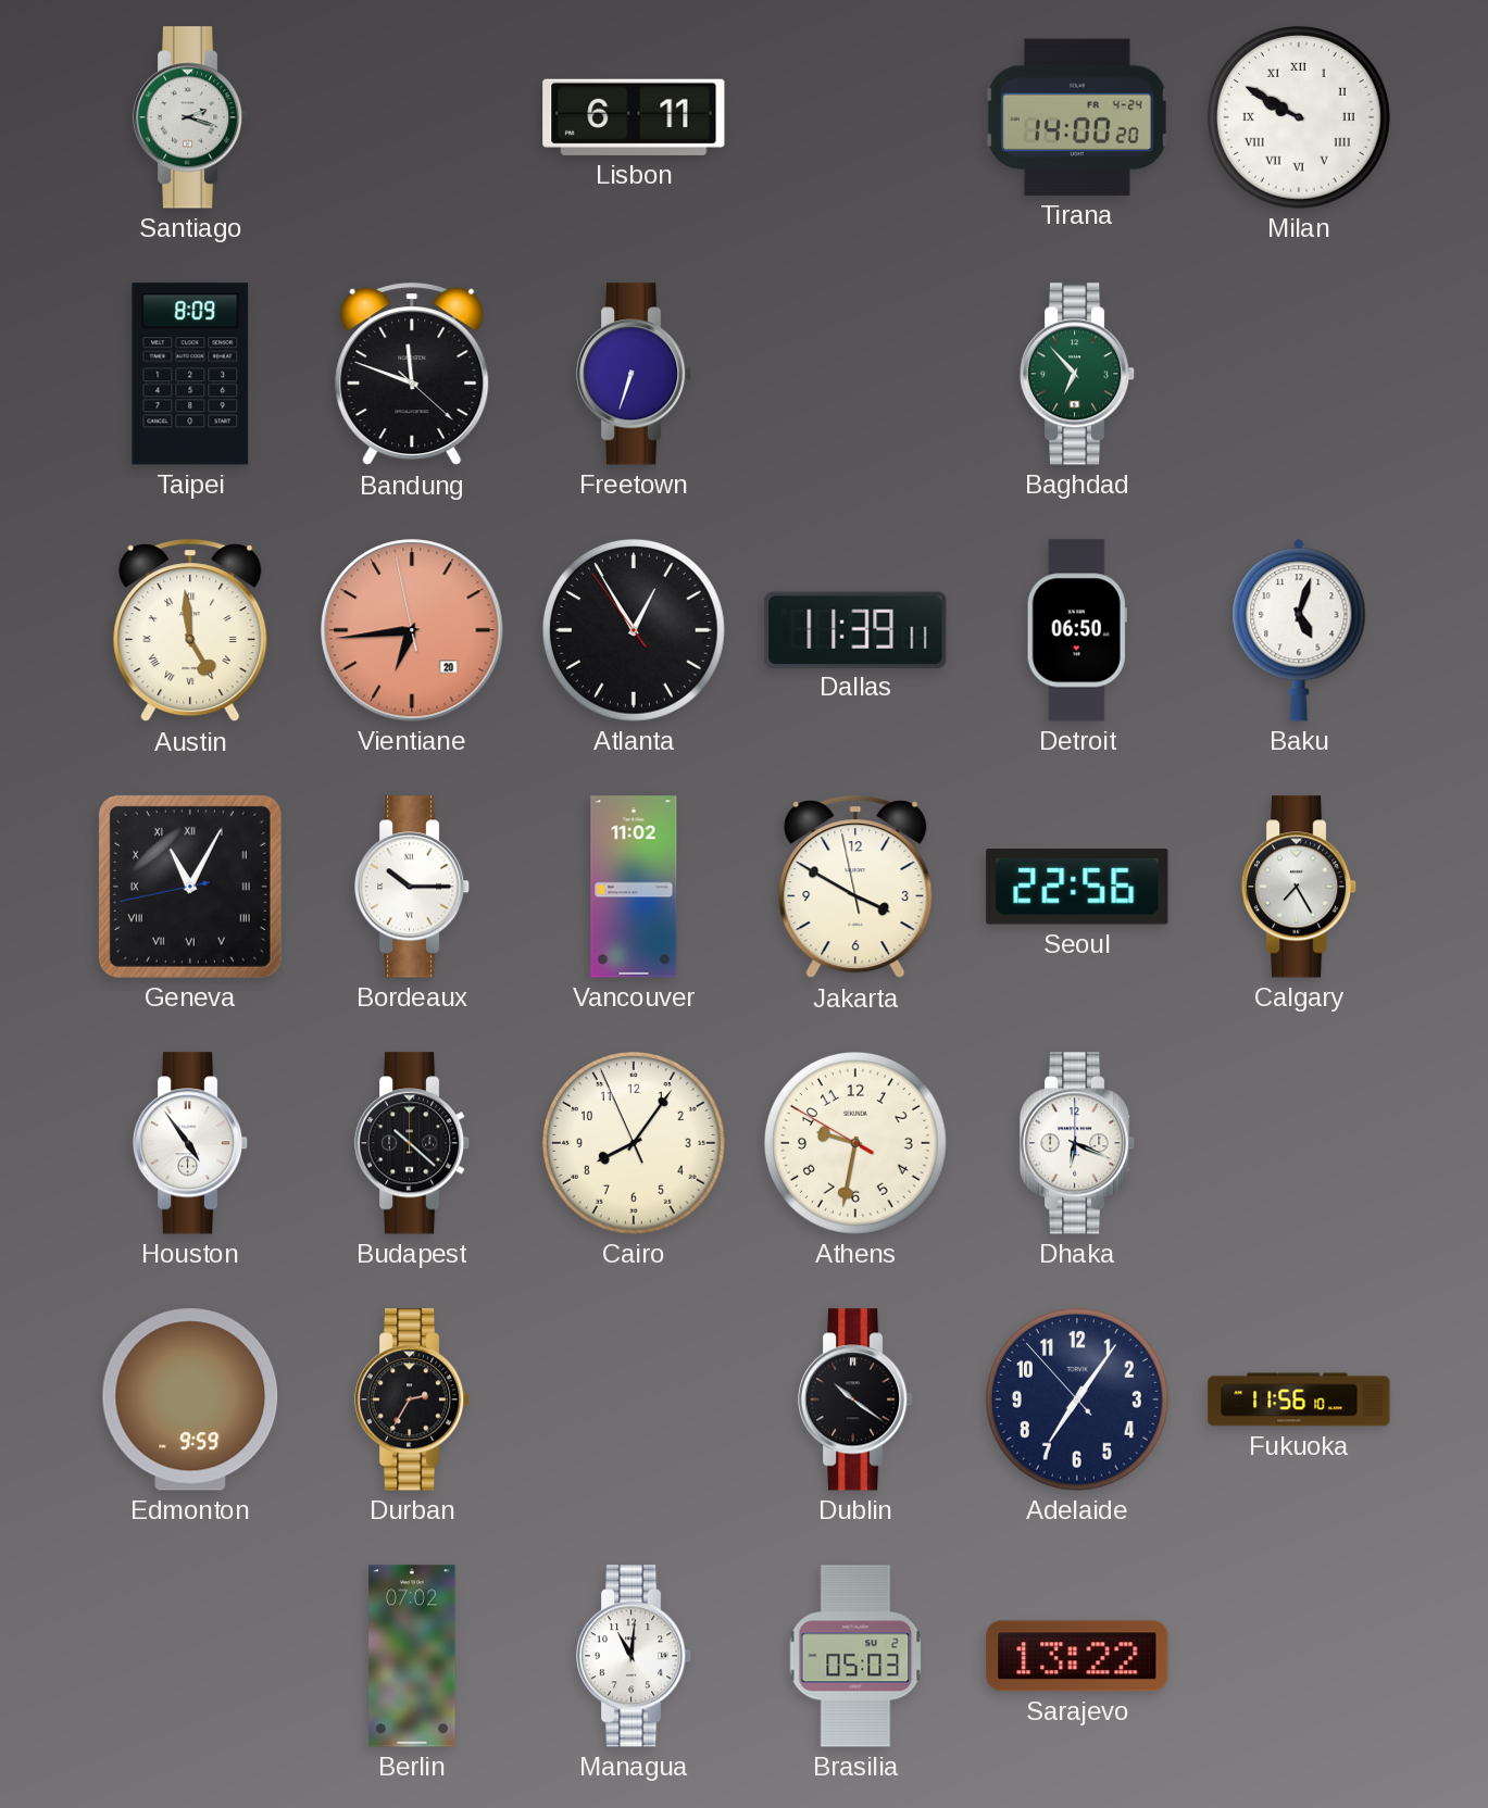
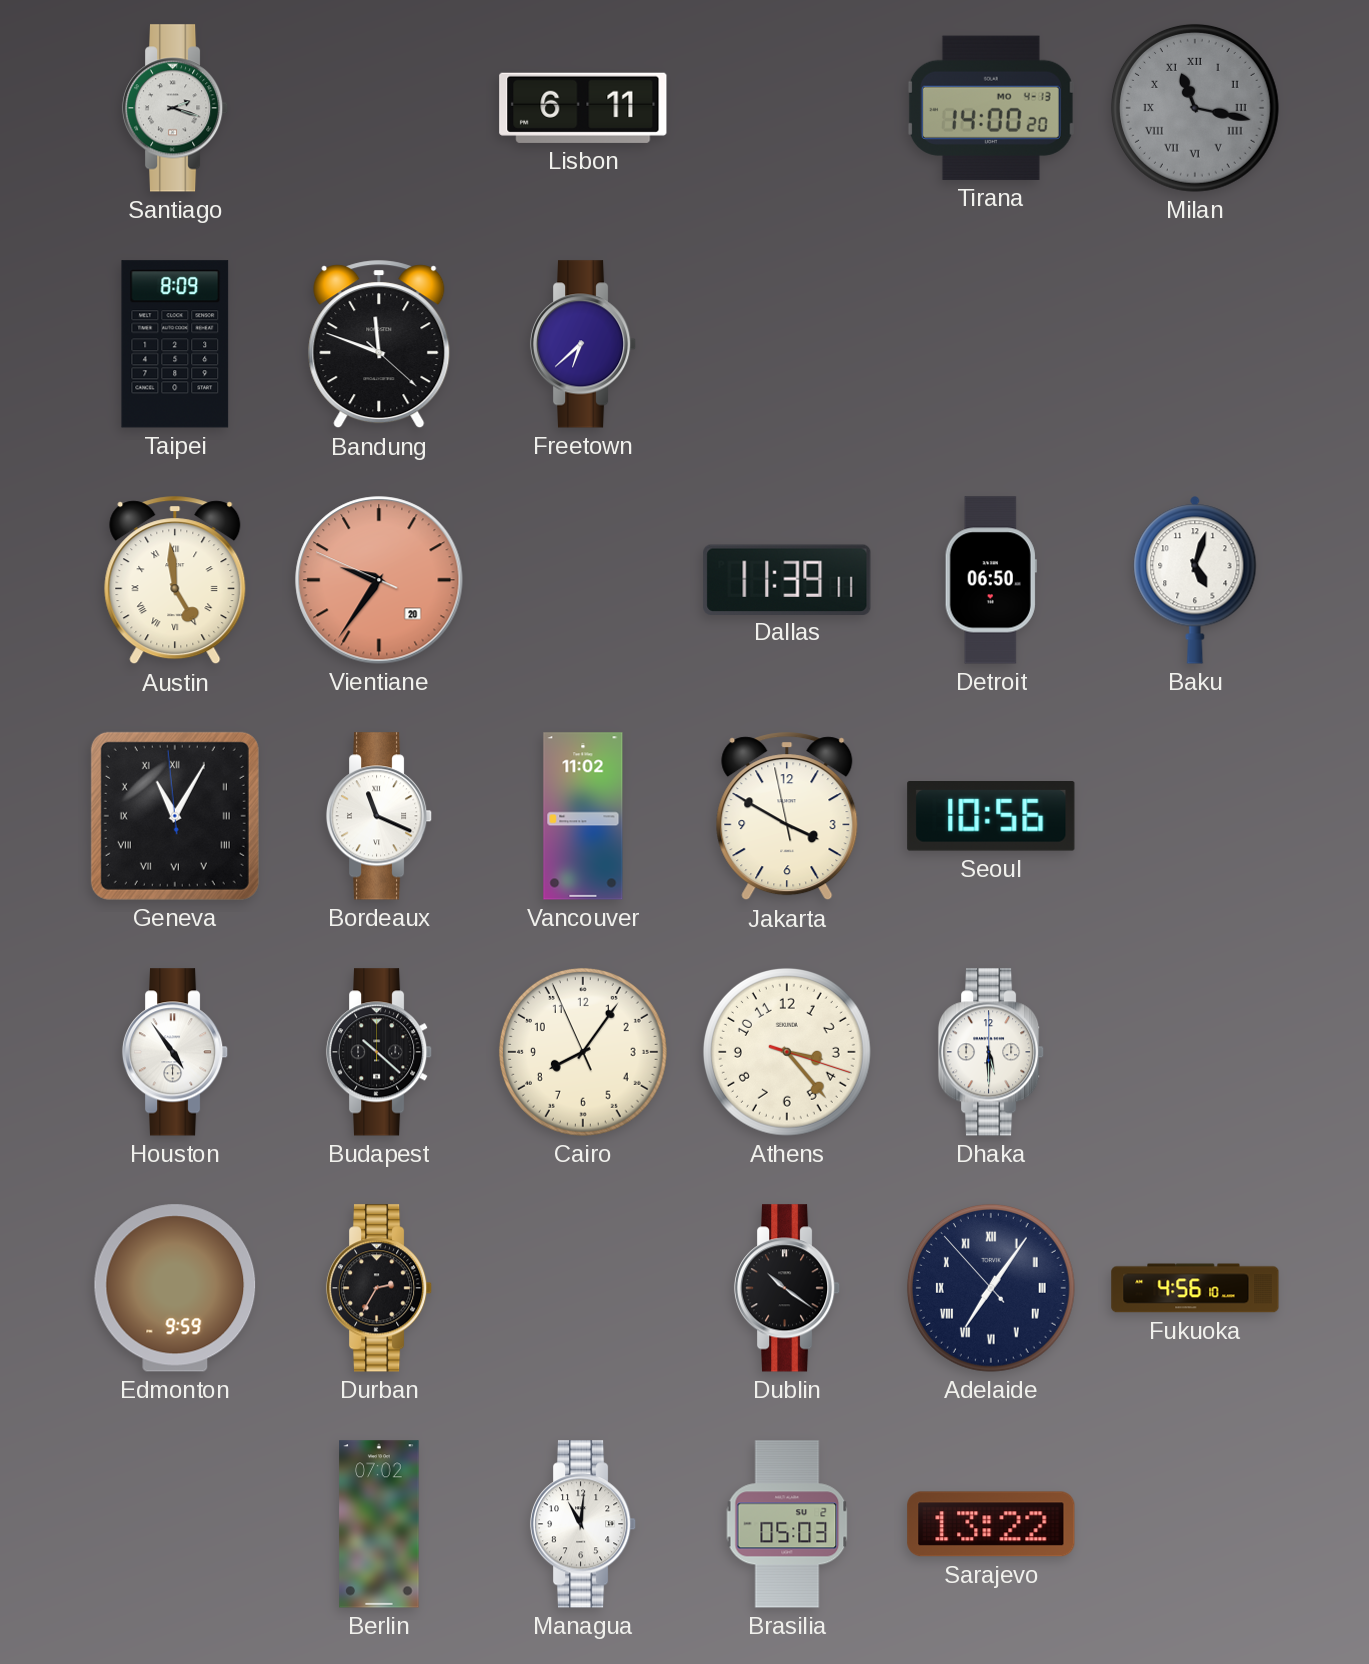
Tirana date: FR 4-24 -> MO 4-13
Milan: 9:50 -> 11:17
Milan dial: white -> grey
Freetown: 6:33 -> 6:38
Baghdad: 6:53 -> none
Vientiane: 6:43 -> 9:35
Atlanta: 12:54 -> none
Geneva: 11:04:43 -> 11:04:59
Bordeaux: 10:15 -> 11:19
Seoul: 22:56 -> 10:56
Calgary: 7:25 -> none
Athens: 9:31 -> 3:23
Dhaka: 6:19 -> 5:30
Adelaide numerals: Arabic -> Roman
Fukuoka: 11:56 -> 4:56
